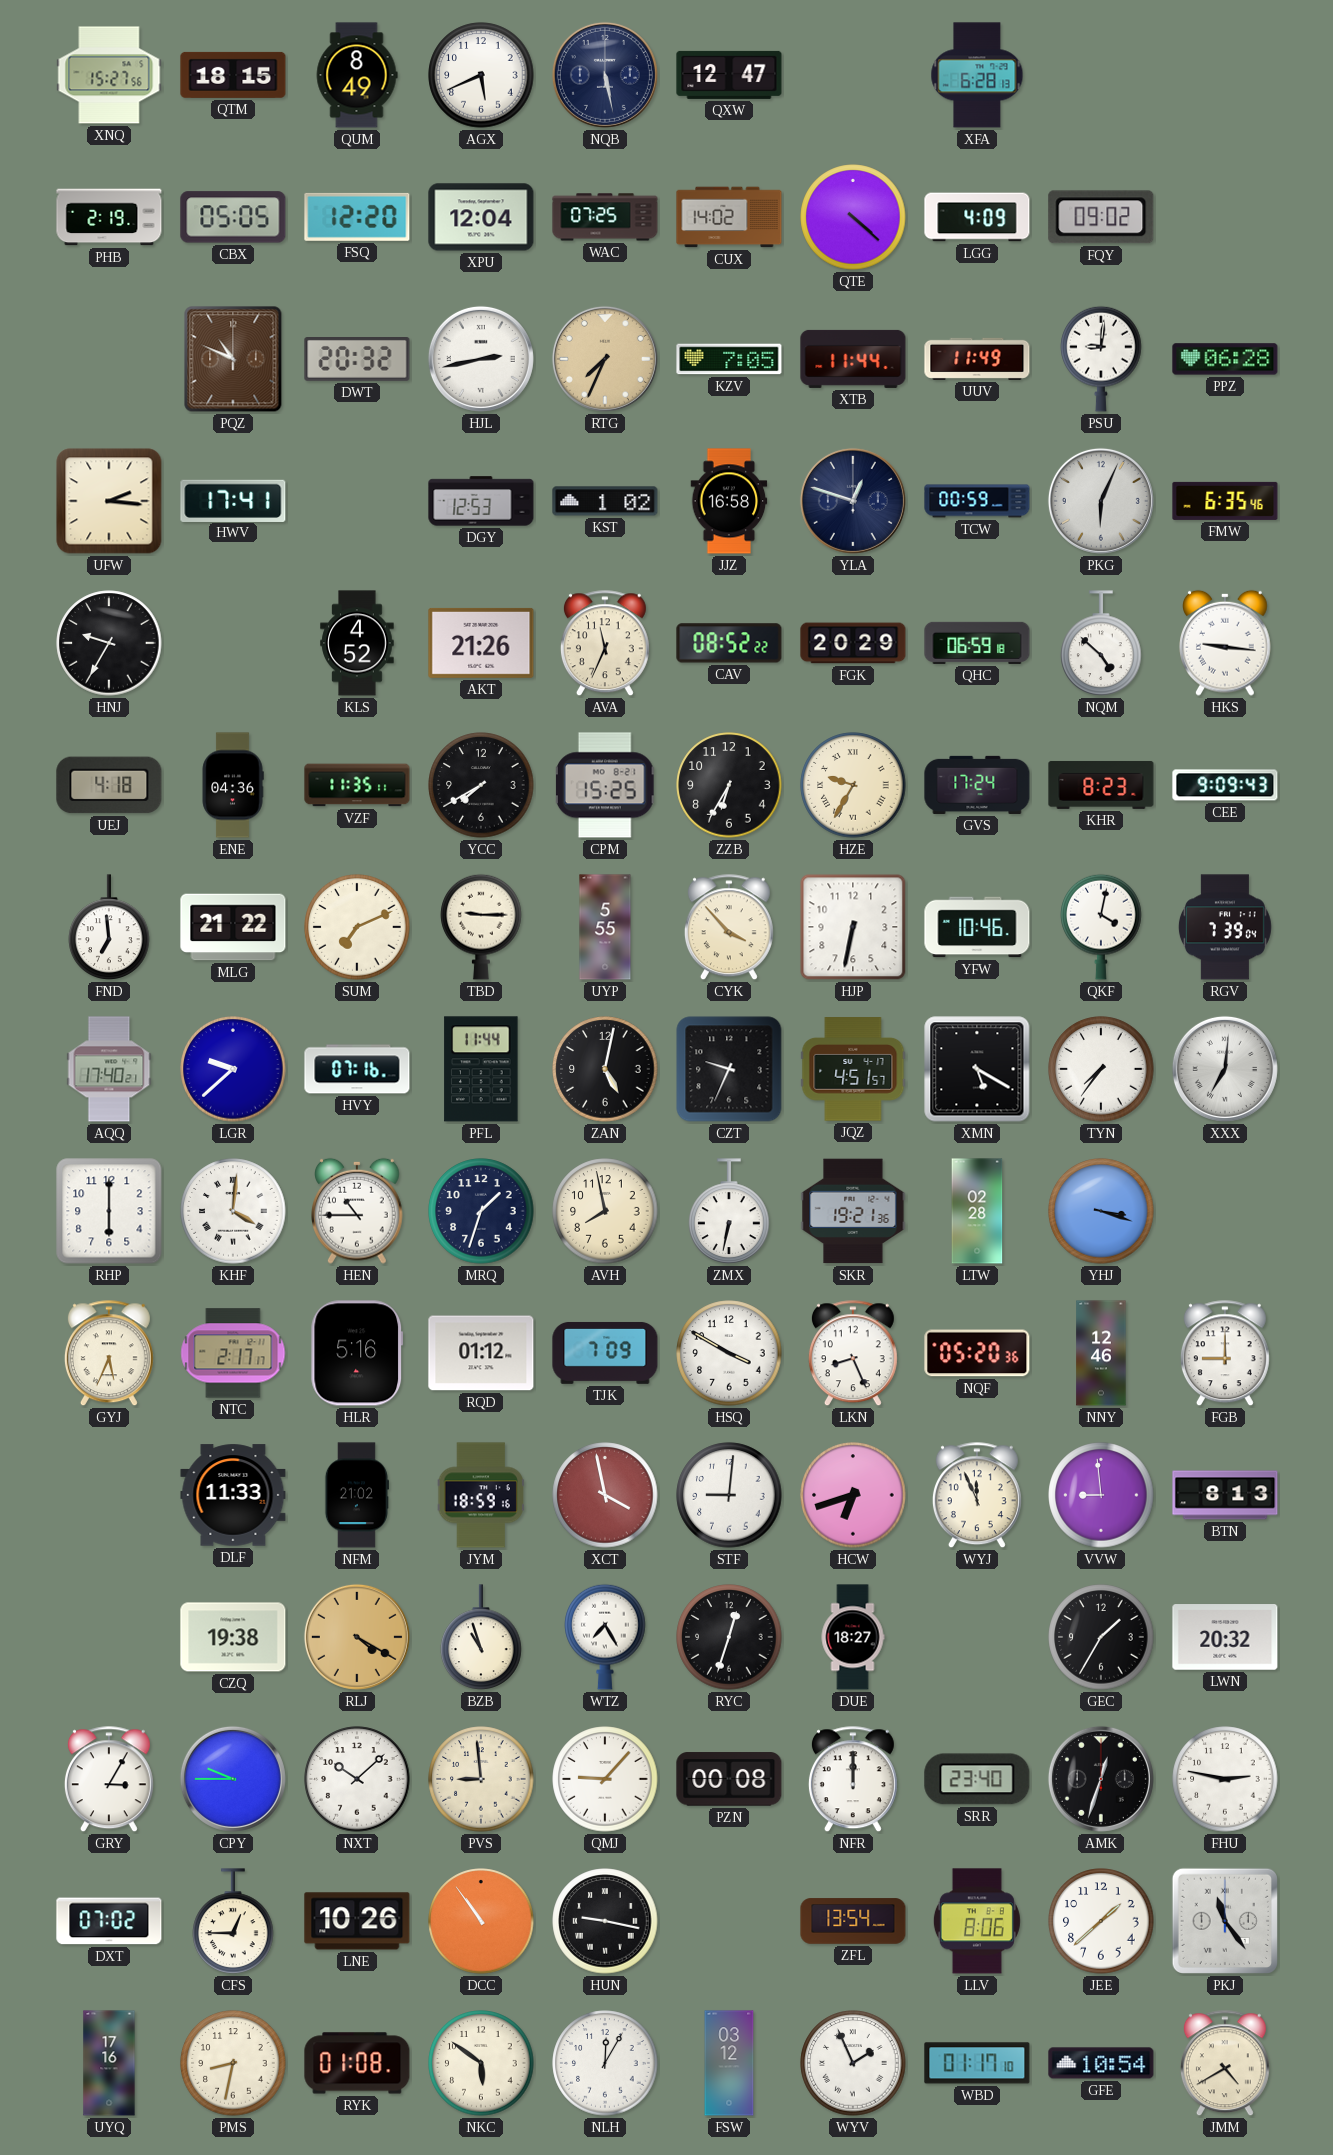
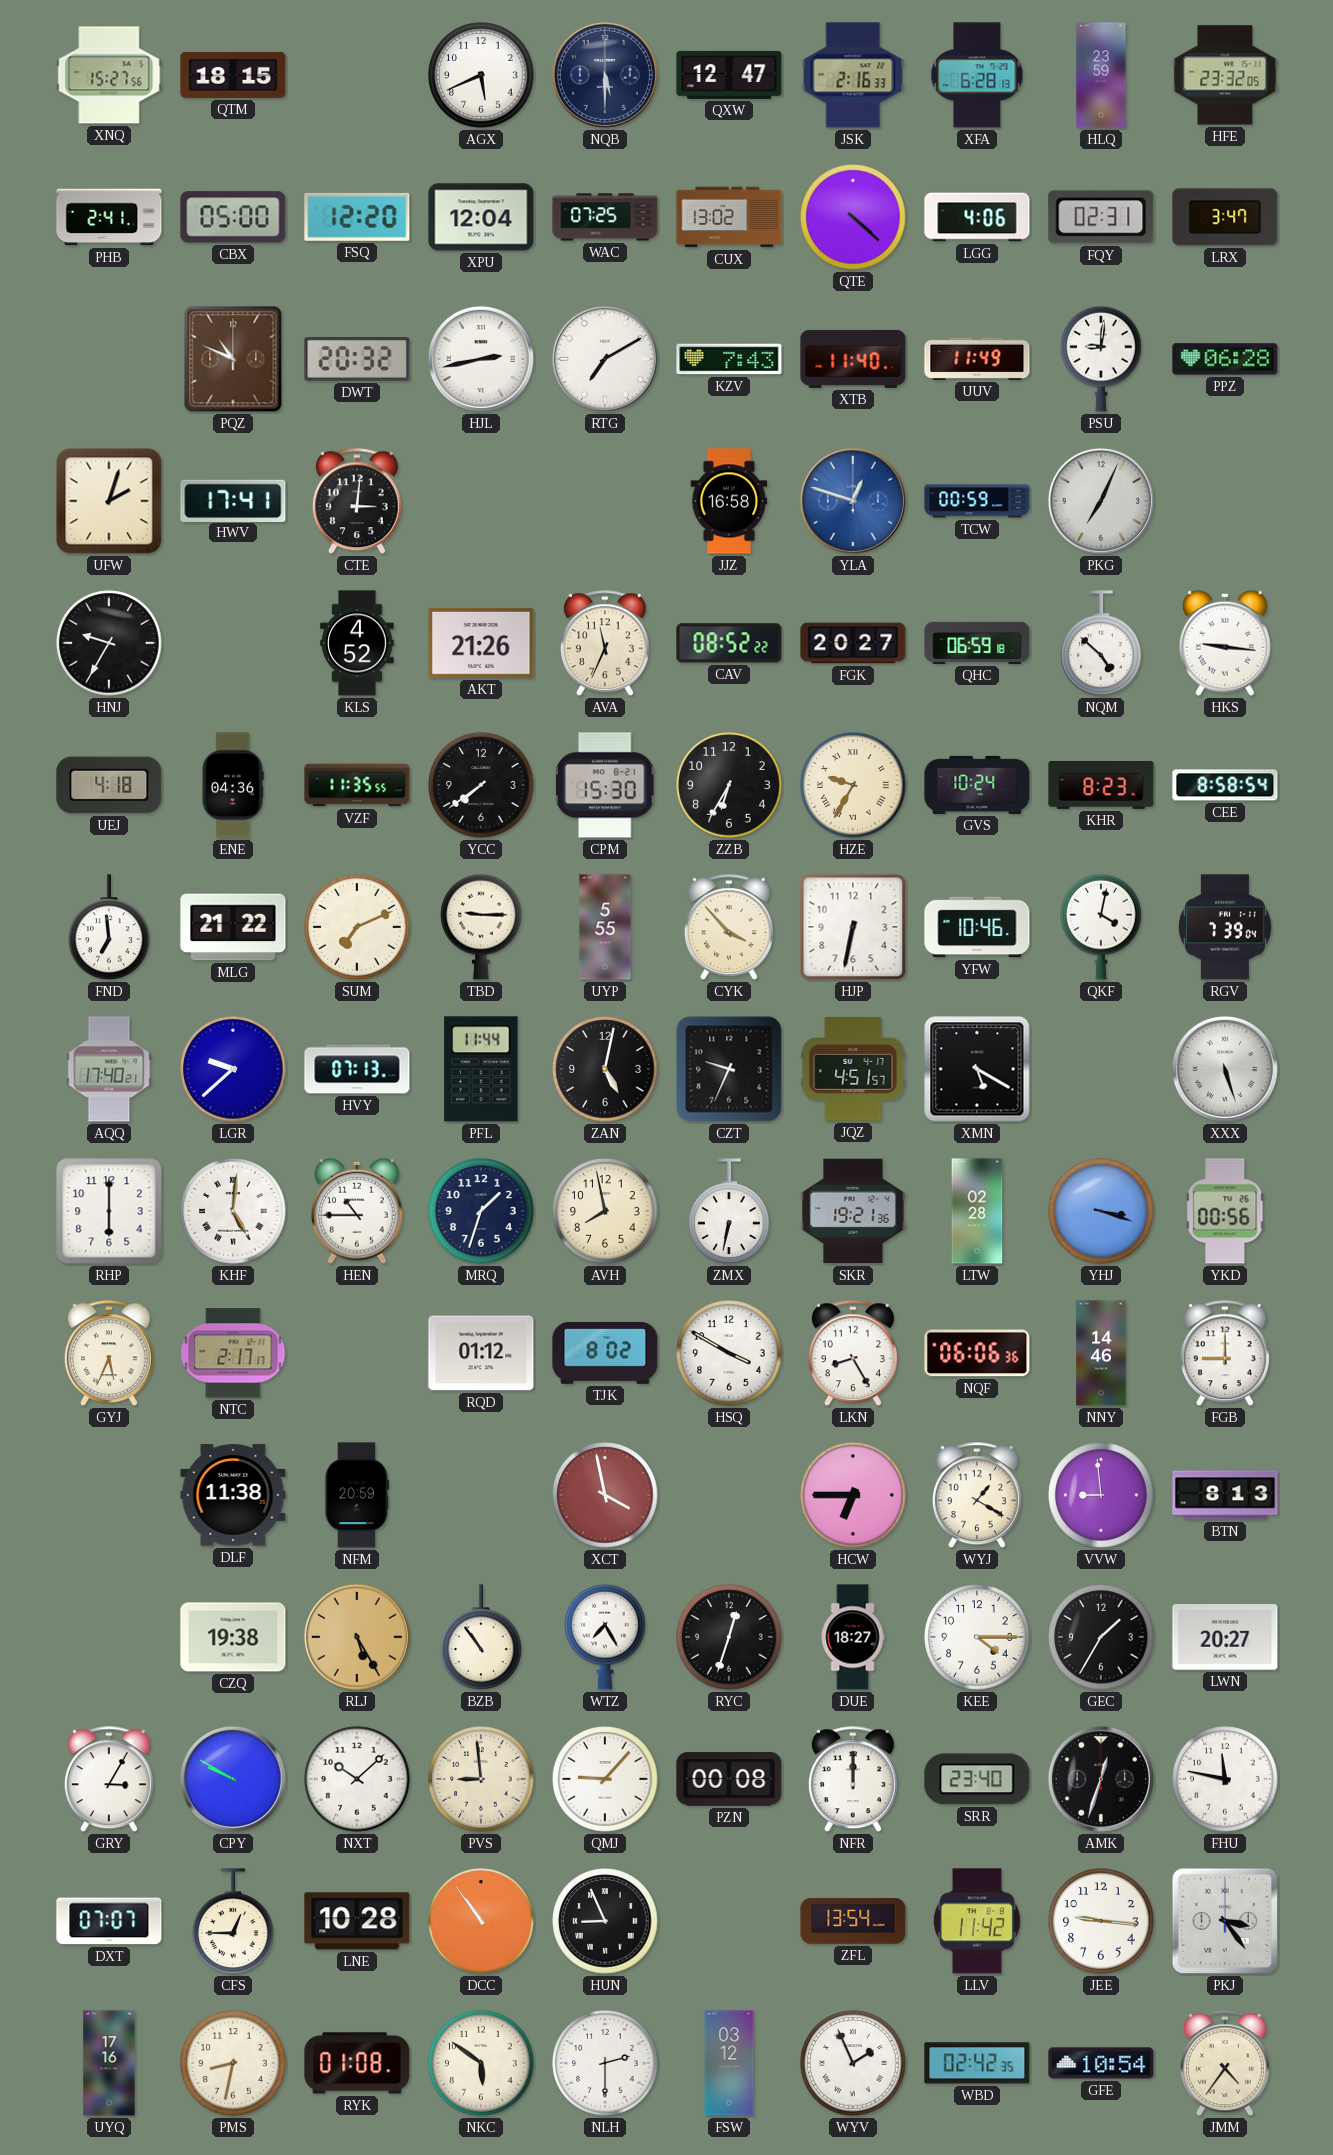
QUM: 8:49 -> none
NQB: 5:28 -> 5:30
JSK: none -> 2:16
HLQ: none -> 23:59
HFE: none -> 23:32
PHB: 2:19 -> 2:41
CBX: 05:05 -> 05:00
CUX: 14:02 -> 13:02
LGG: 4:09 -> 4:06
FQY: 09:02 -> 02:31
LRX: none -> 3:47
RTG: 7:34 -> 7:10
RTG dial: champagne -> white
KZV: 7:05 -> 7:43
XTB: 11:44 -> 11:40
UFW: 2:16 -> 2:03
CTE: none -> 3:01
DGY: 12:53 -> none
KST: 1:02 -> none
YLA dial: navy -> blue
PKG: 6:04 -> 7:04
FMW: 6:35 -> none
FGK: 20:29 -> 20:27
VZF: 11:35:11 -> 11:35:55
YCC: 7:40 -> 7:39
CPM: 15:25 -> 15:30
GVS: 17:24 -> 10:24
CEE: 9:09 -> 8:58
HVY: 07:16 -> 07:13
TYN: 7:36 -> none
XXX: 7:01 -> 5:27
KHF: 4:01 -> 5:01
YKD: none -> 00:56
HLR: 5:16 -> none
TJK: 7:09 -> 8:02
LKN: 8:26 -> 8:25
NQF: 05:20 -> 06:06
NNY: 12:46 -> 14:46
DLF: 11:33 -> 11:38
NFM: 21:02 -> 20:59
JYM: 18:59 -> none
STF: 9:01 -> none
HCW: 6:42 -> 6:45
WYJ: 11:56 -> 1:20
RLJ: 4:20 -> 5:25
BZB: 10:57 -> 10:54
KEE: none -> 4:15
LWN: 20:32 -> 20:27
CPY: 9:45 -> 9:50
FHU: 2:47 -> 11:47
DXT: 07:02 -> 07:07
LNE: 10:26 -> 10:28
HUN: 9:17 -> 8:56
LLV: 8:06 -> 11:42
JEE: 1:38 -> 9:16
PKJ: 11:24 -> 3:24
NLH: 12:05 -> 2:30
WBD: 01:17 -> 02:42
JMM: 4:40 -> 4:36
